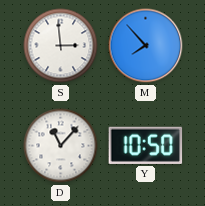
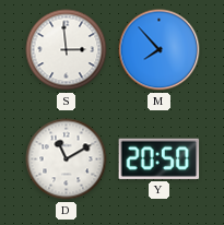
D: 11:07 -> 11:10
Y: 10:50 -> 20:50
